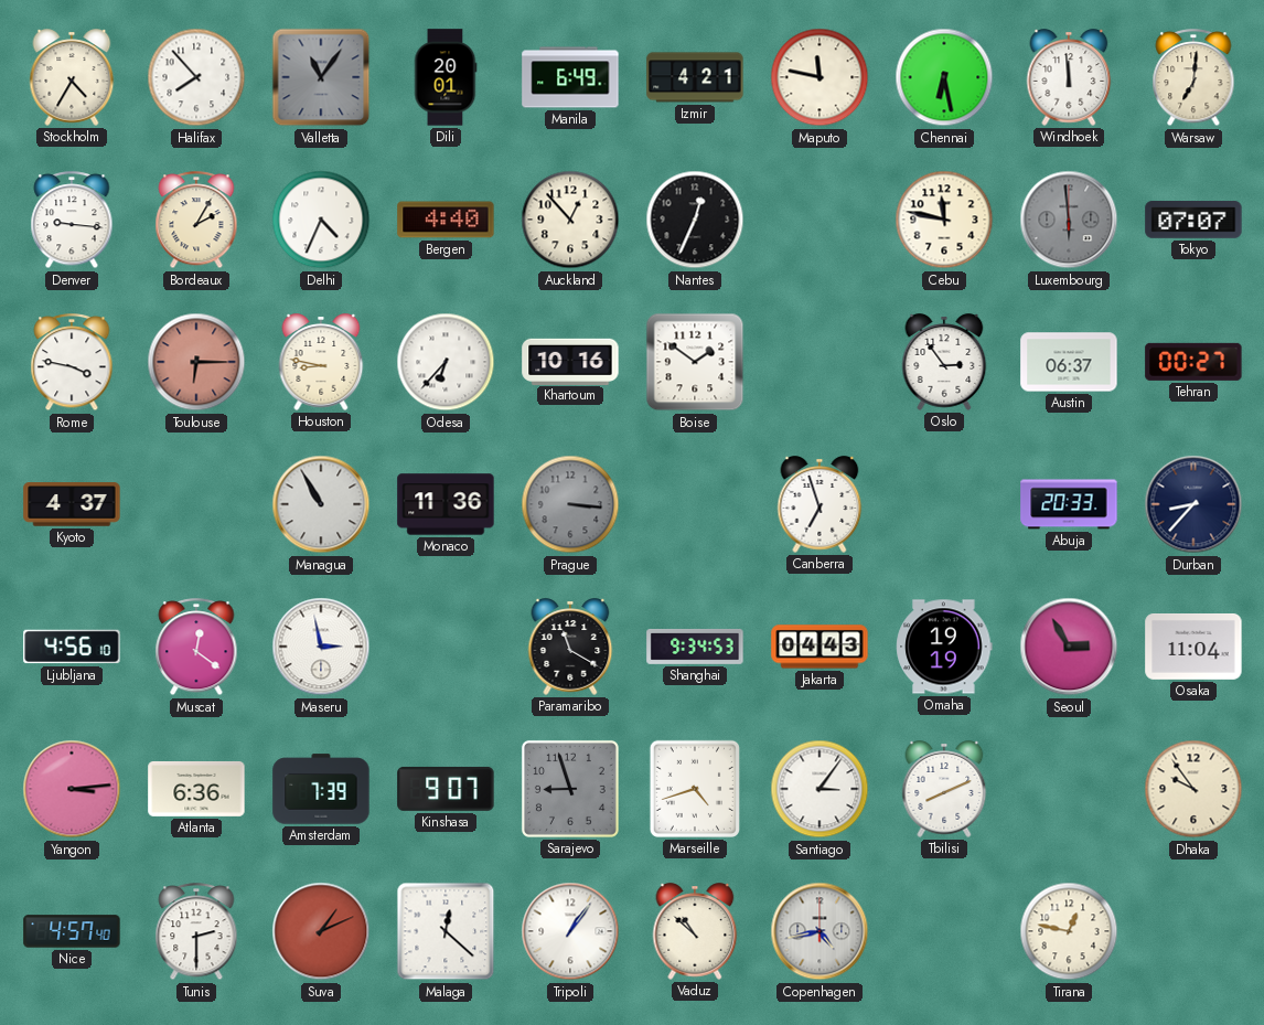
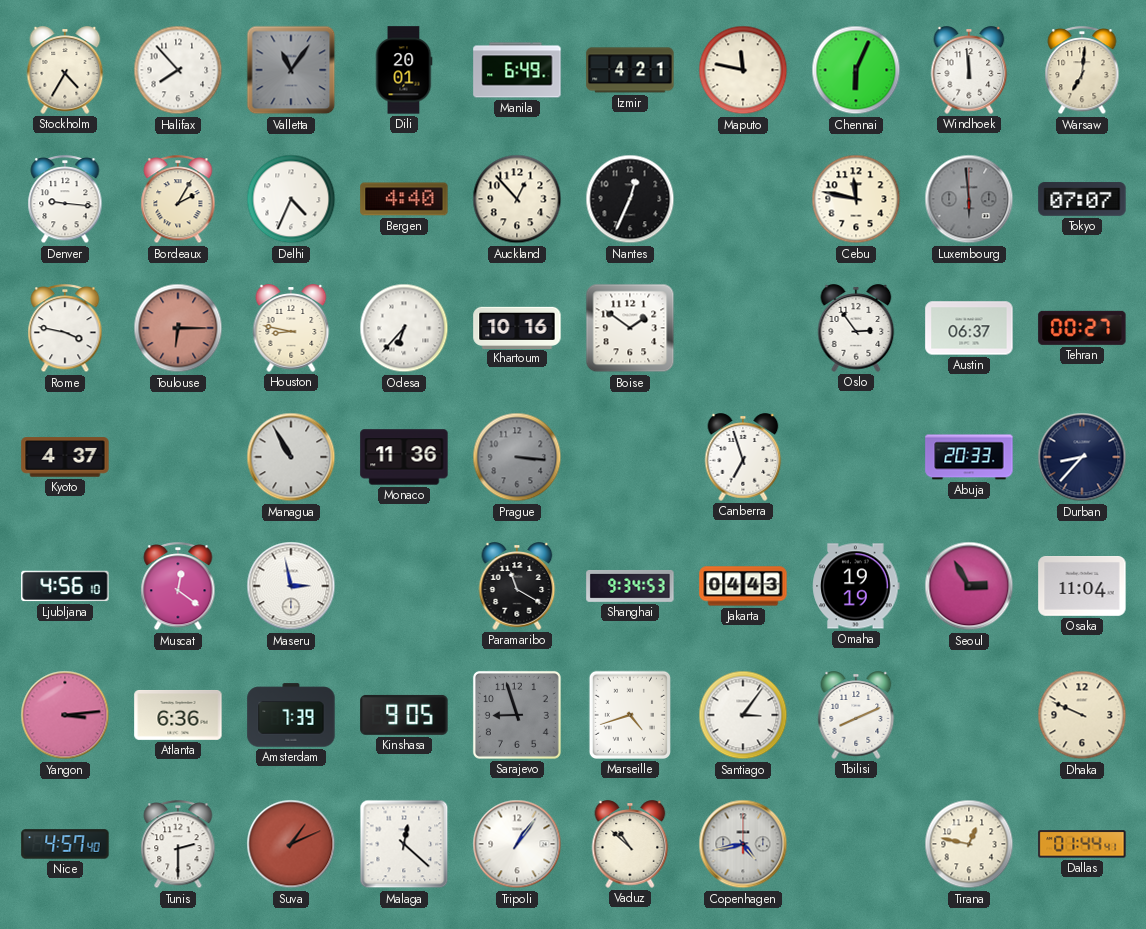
Chennai: 6:28 -> 6:04
Kinshasa: 9:07 -> 9:05
Dhaka: 9:54 -> 9:49
Dallas: none -> 01:44
